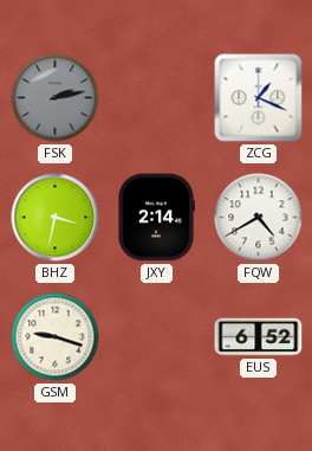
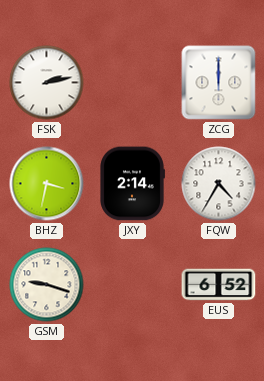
FSK dial: grey -> white
ZCG: 1:19 -> 12:00
FQW: 4:40 -> 4:35
